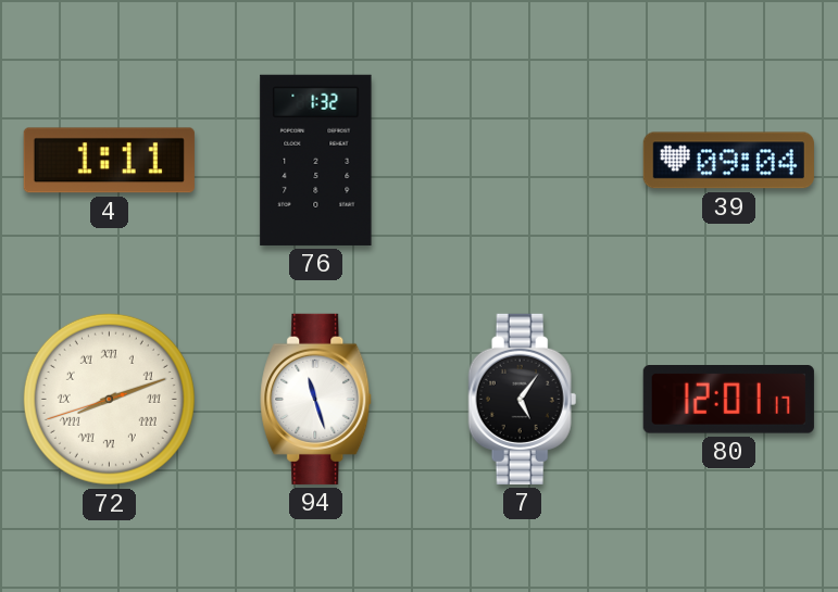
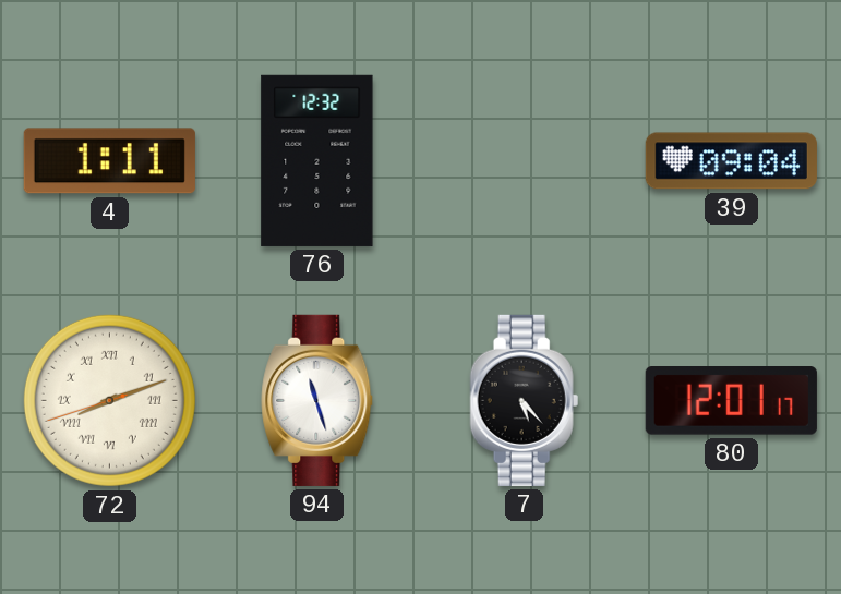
76: 1:32 -> 12:32
7: 5:06 -> 5:23
